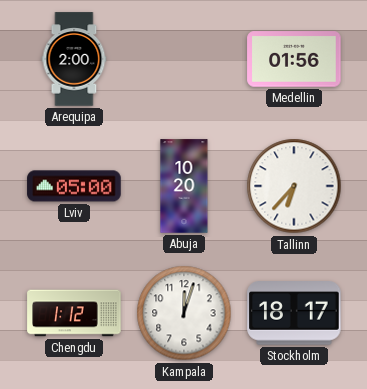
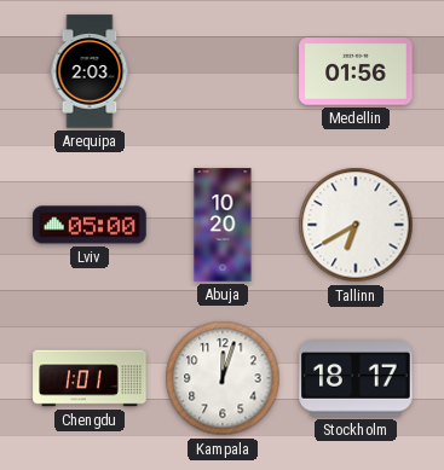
Arequipa: 2:00 -> 2:03
Tallinn: 6:37 -> 6:40
Chengdu: 1:12 -> 1:01
